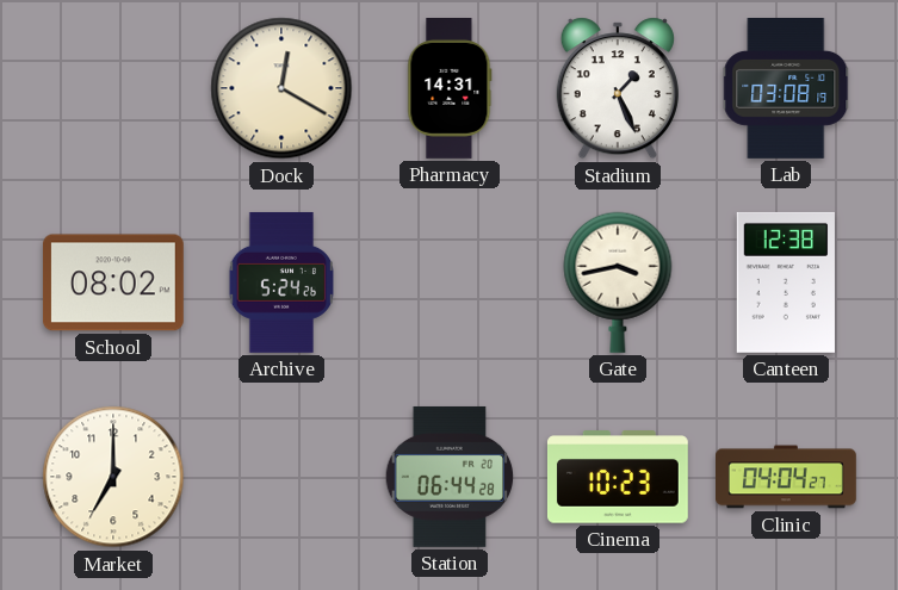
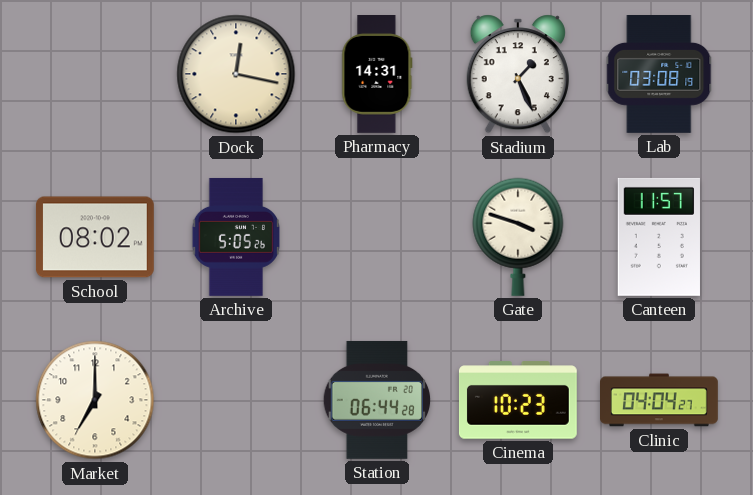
Dock: 12:20 -> 12:17
Archive: 5:24 -> 5:05
Gate: 3:43 -> 3:48
Canteen: 12:38 -> 11:57
